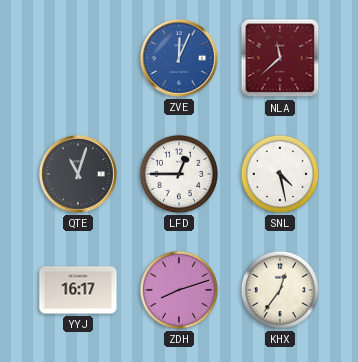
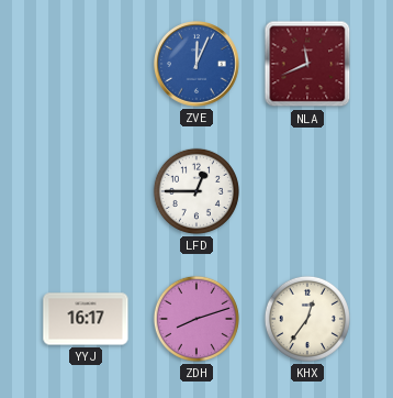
NLA: 11:38 -> 11:41
QTE: 11:03 -> none
SNL: 4:28 -> none
